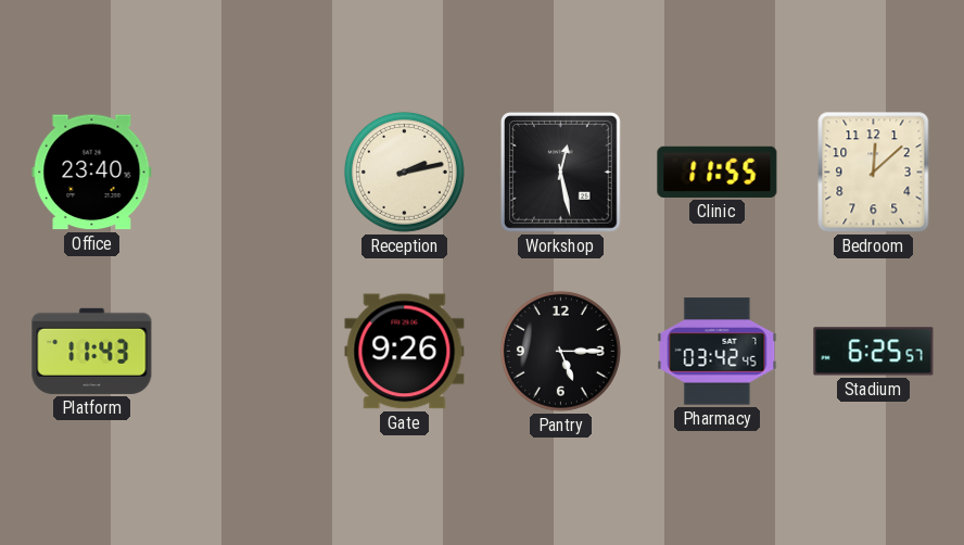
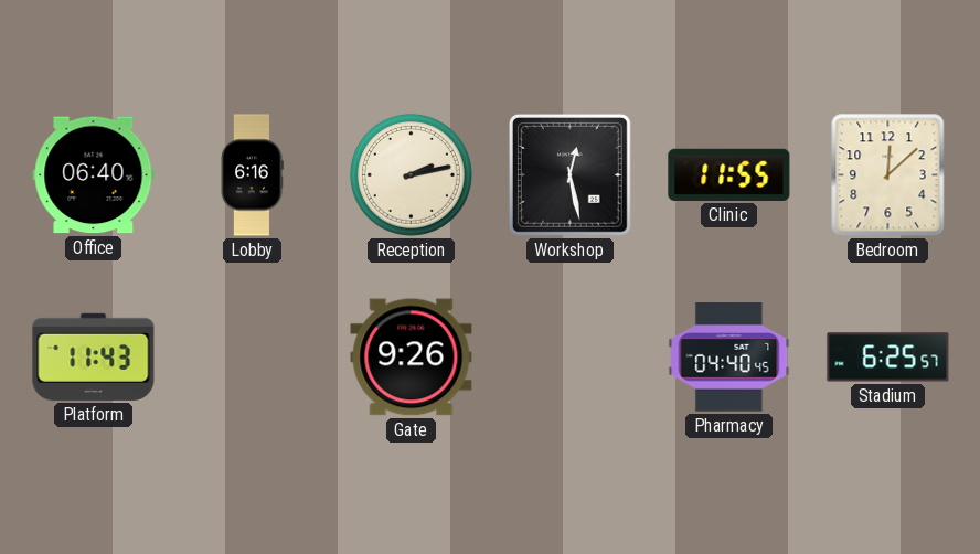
Office: 23:40 -> 06:40
Lobby: none -> 6:16
Pantry: 5:15 -> none
Pharmacy: 03:42 -> 04:40
